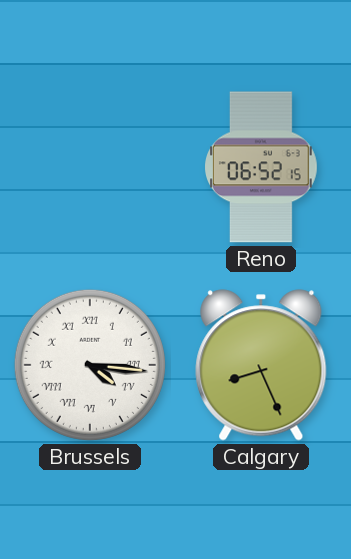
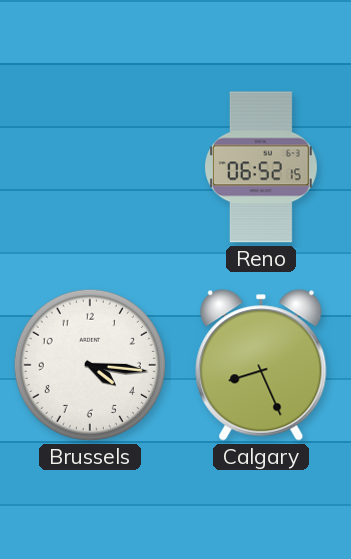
Brussels numerals: Roman -> Arabic
